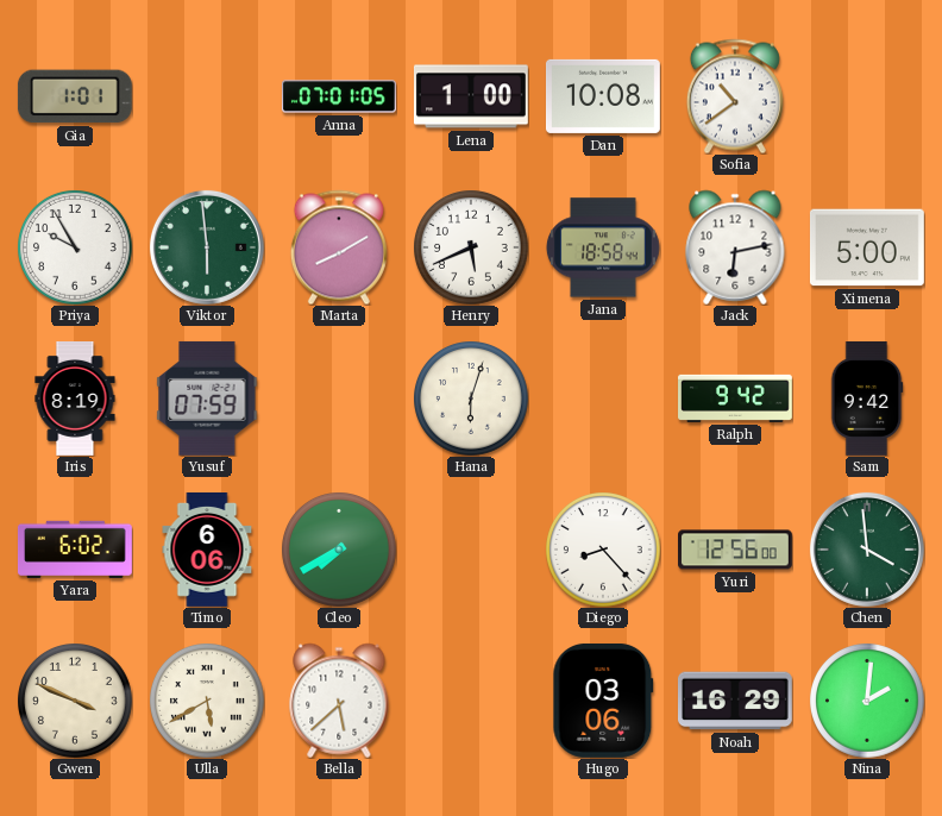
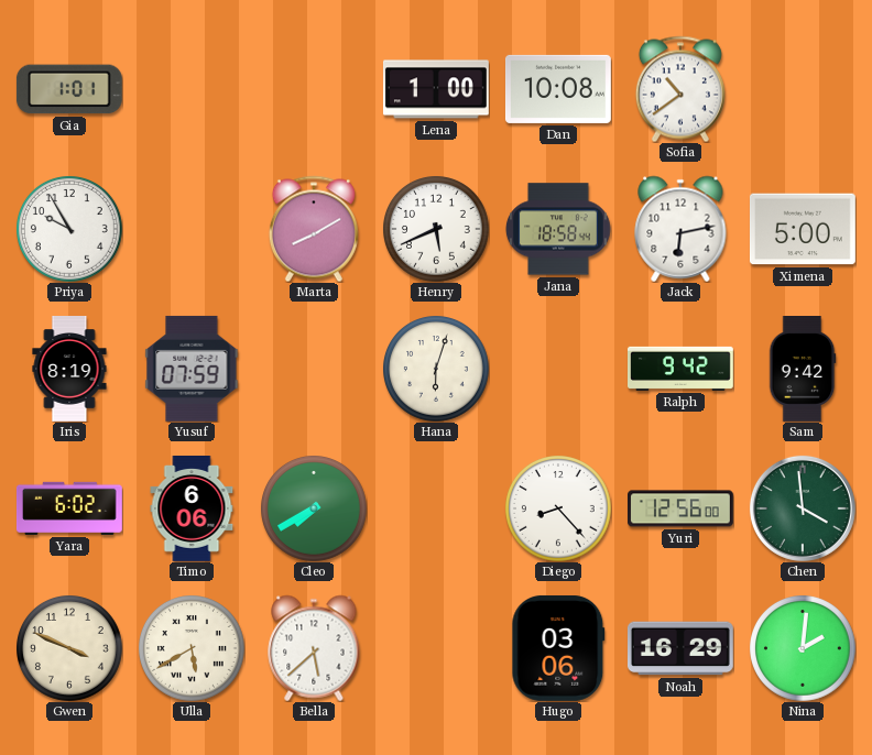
Anna: 07:01 -> none
Viktor: 5:59 -> none
